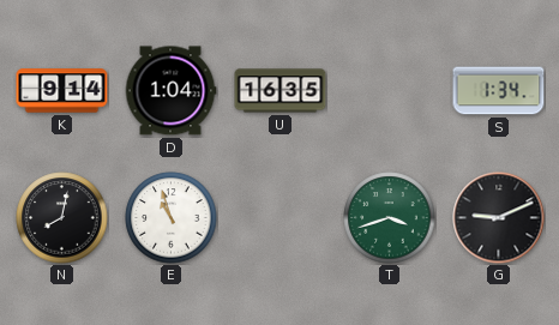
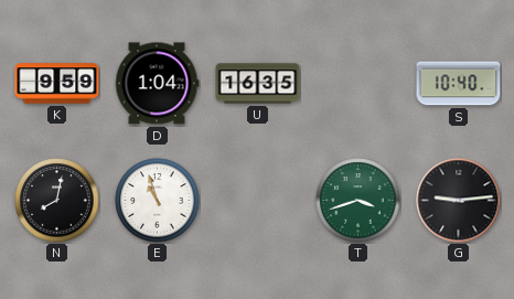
K: 9:14 -> 9:59
S: 1:34 -> 10:40
G: 9:11 -> 9:14
